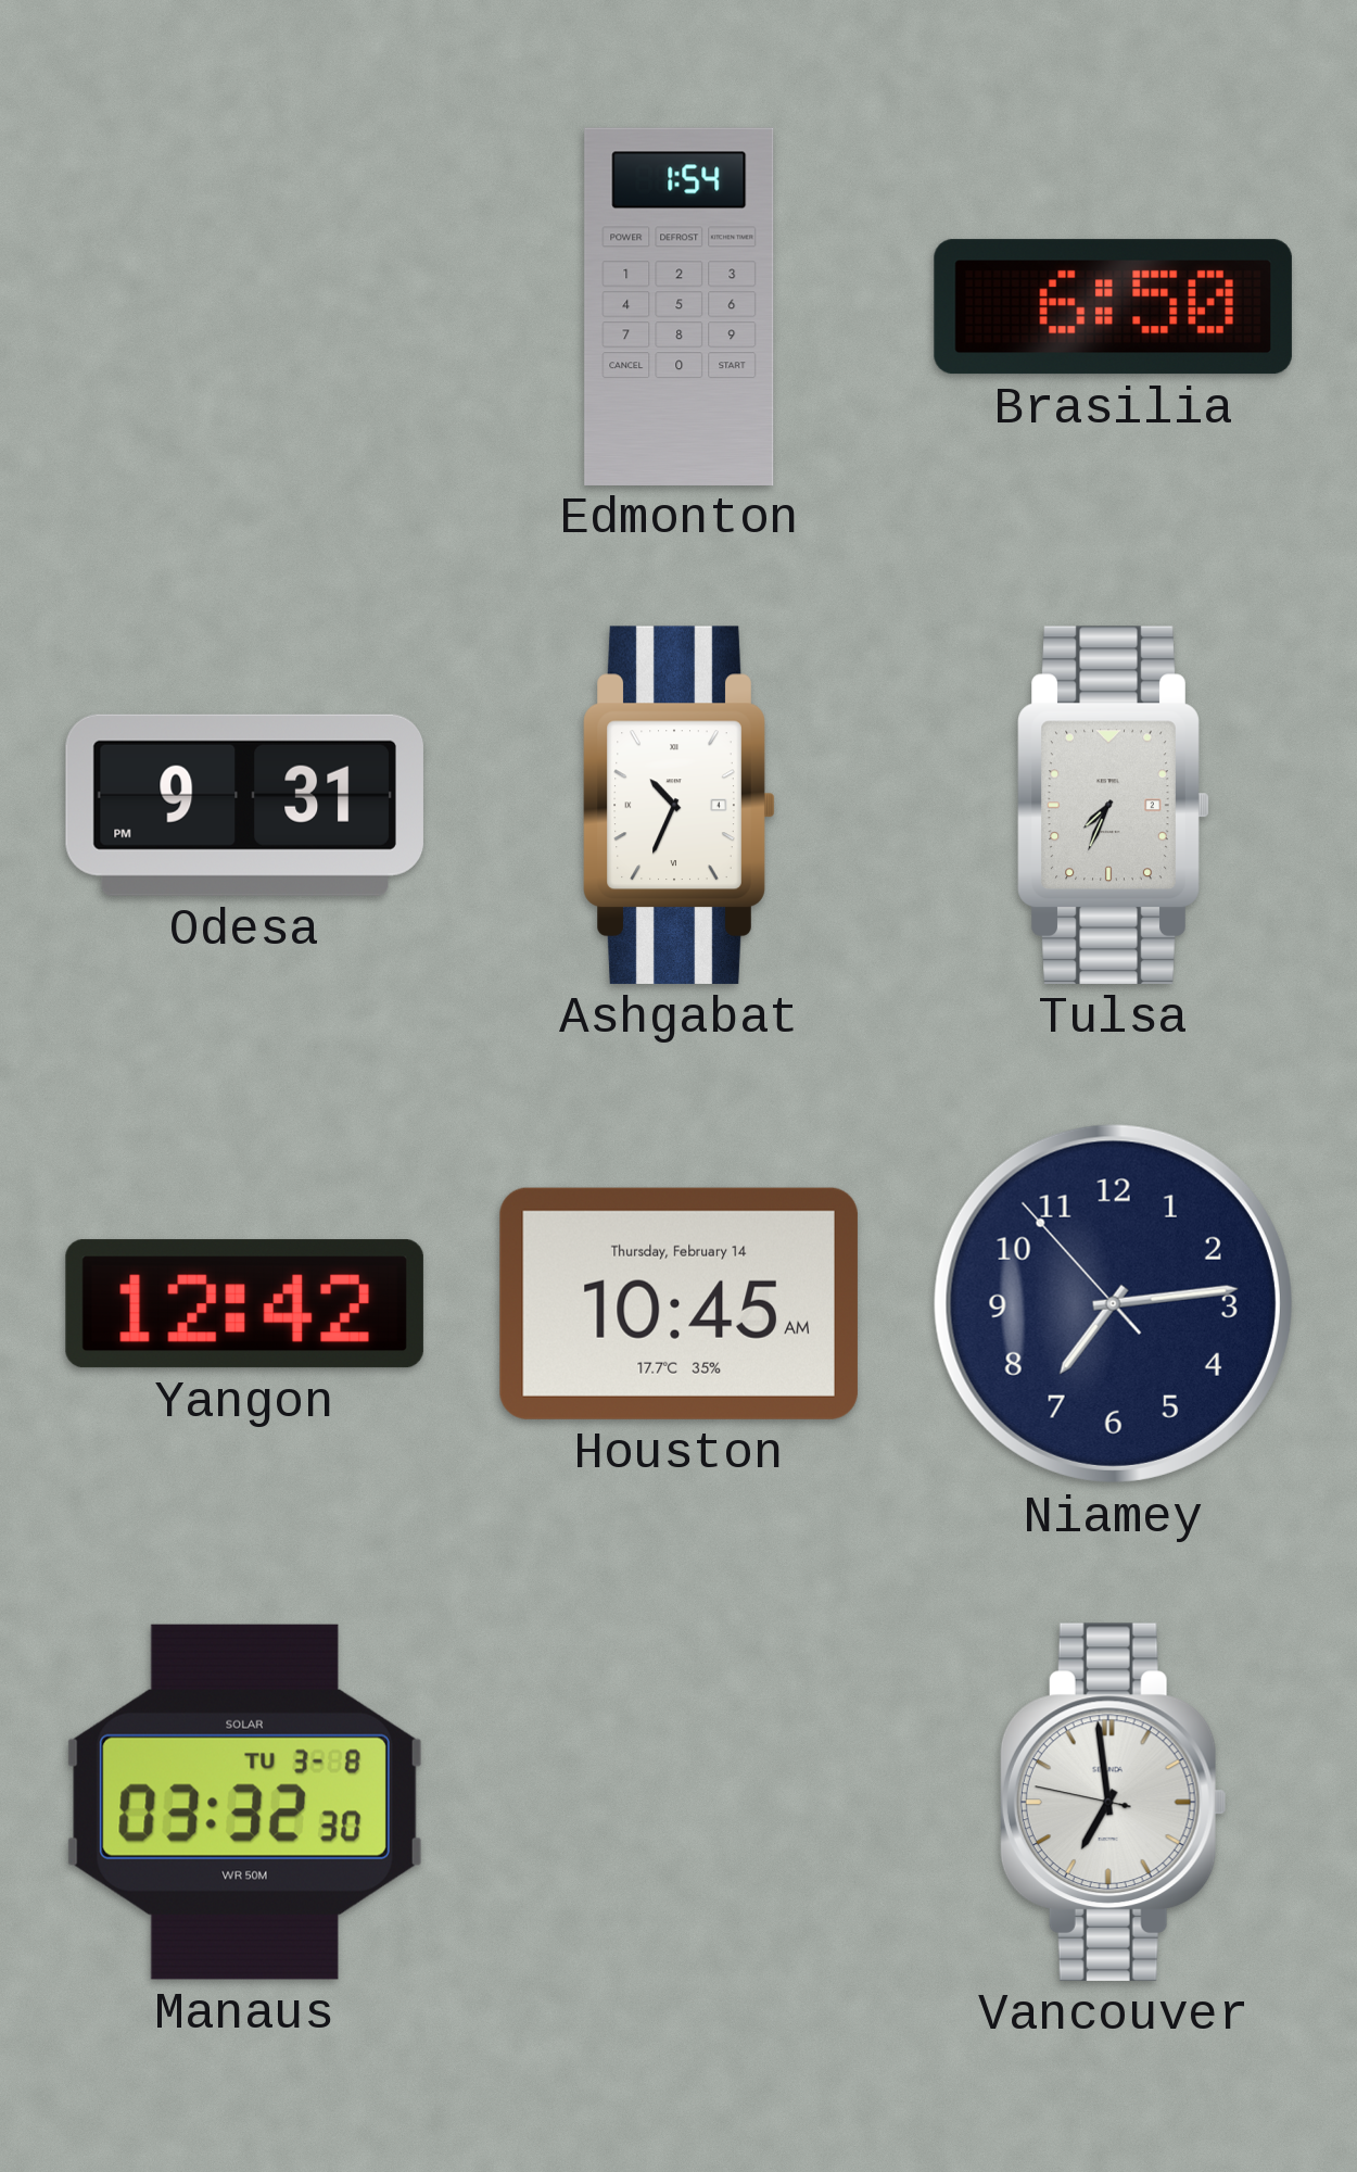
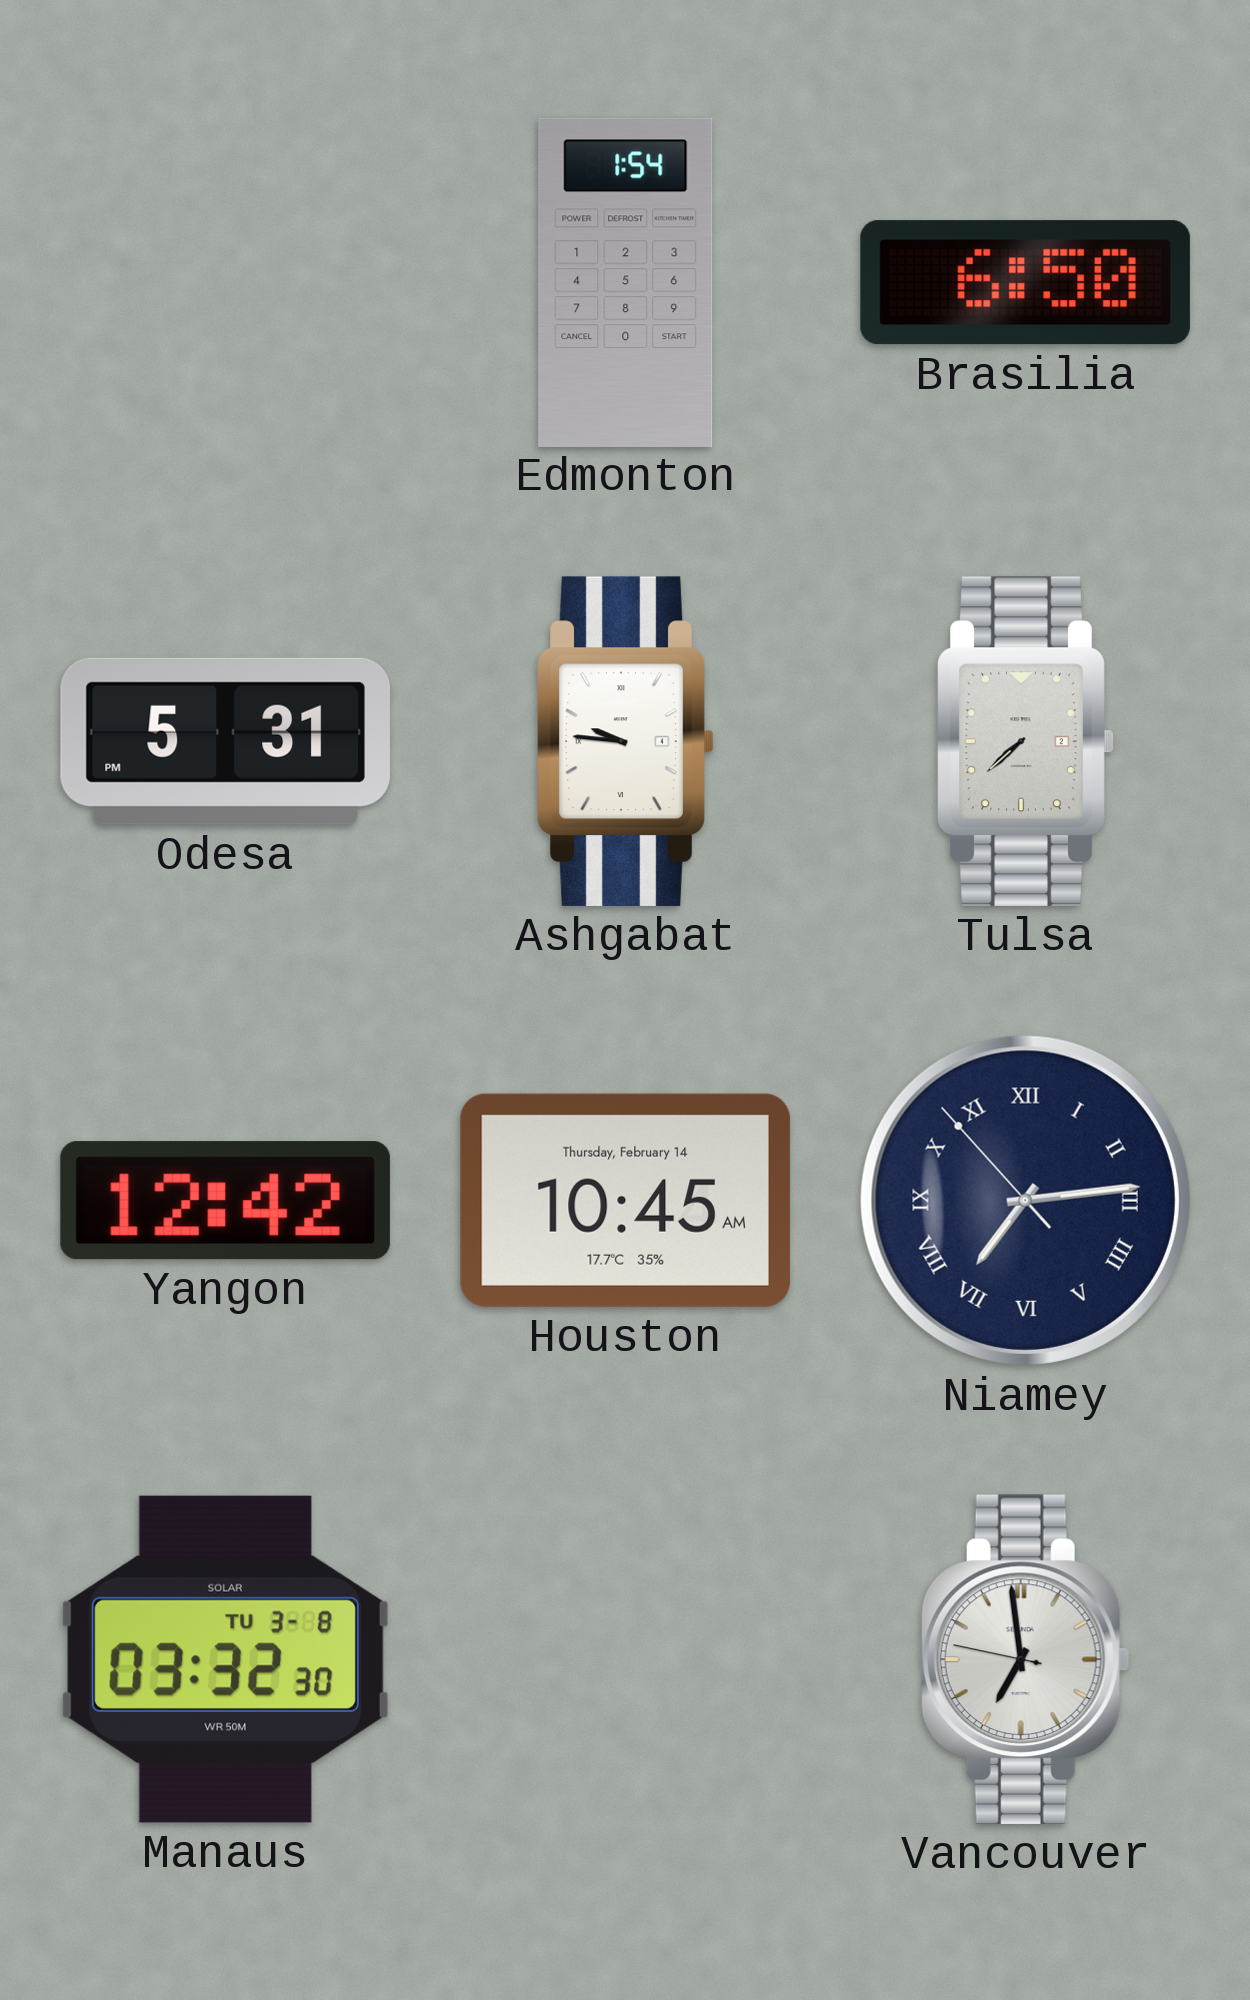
Odesa: 9:31 -> 5:31
Ashgabat: 10:34 -> 9:46
Tulsa: 7:34 -> 7:38
Niamey numerals: Arabic -> Roman
